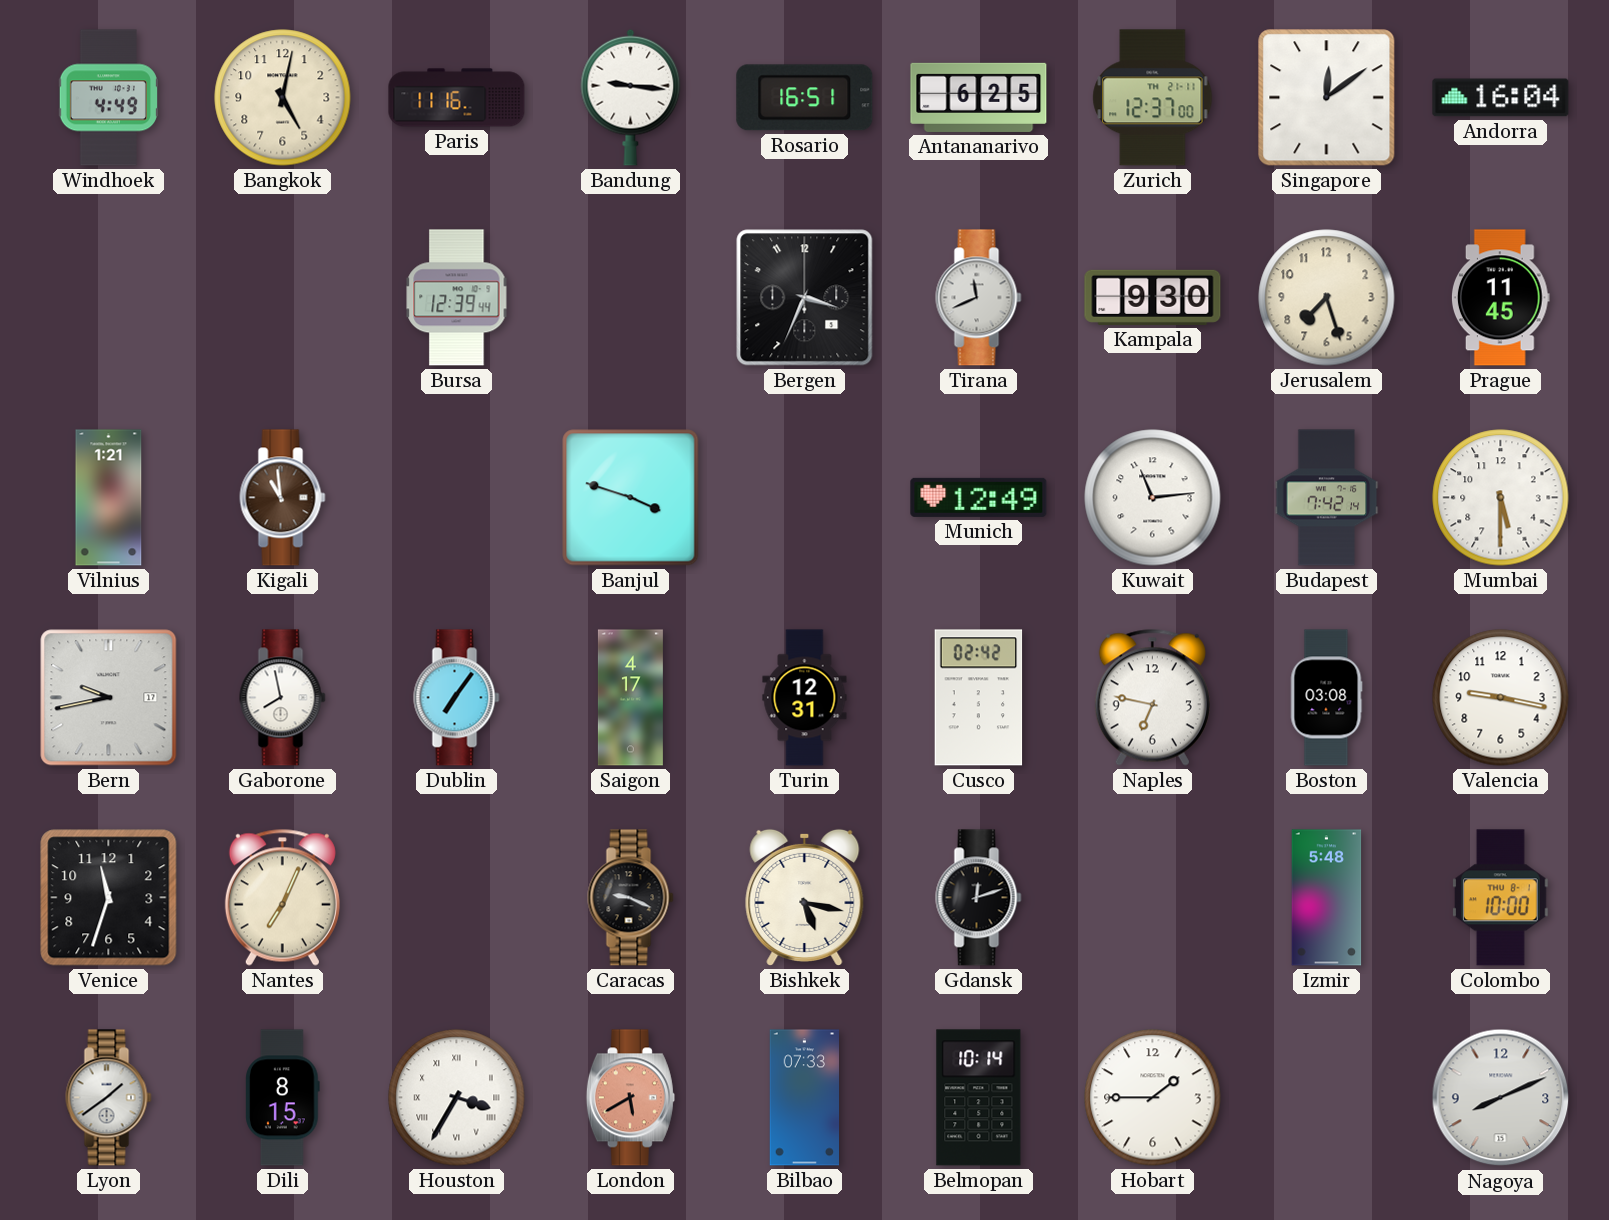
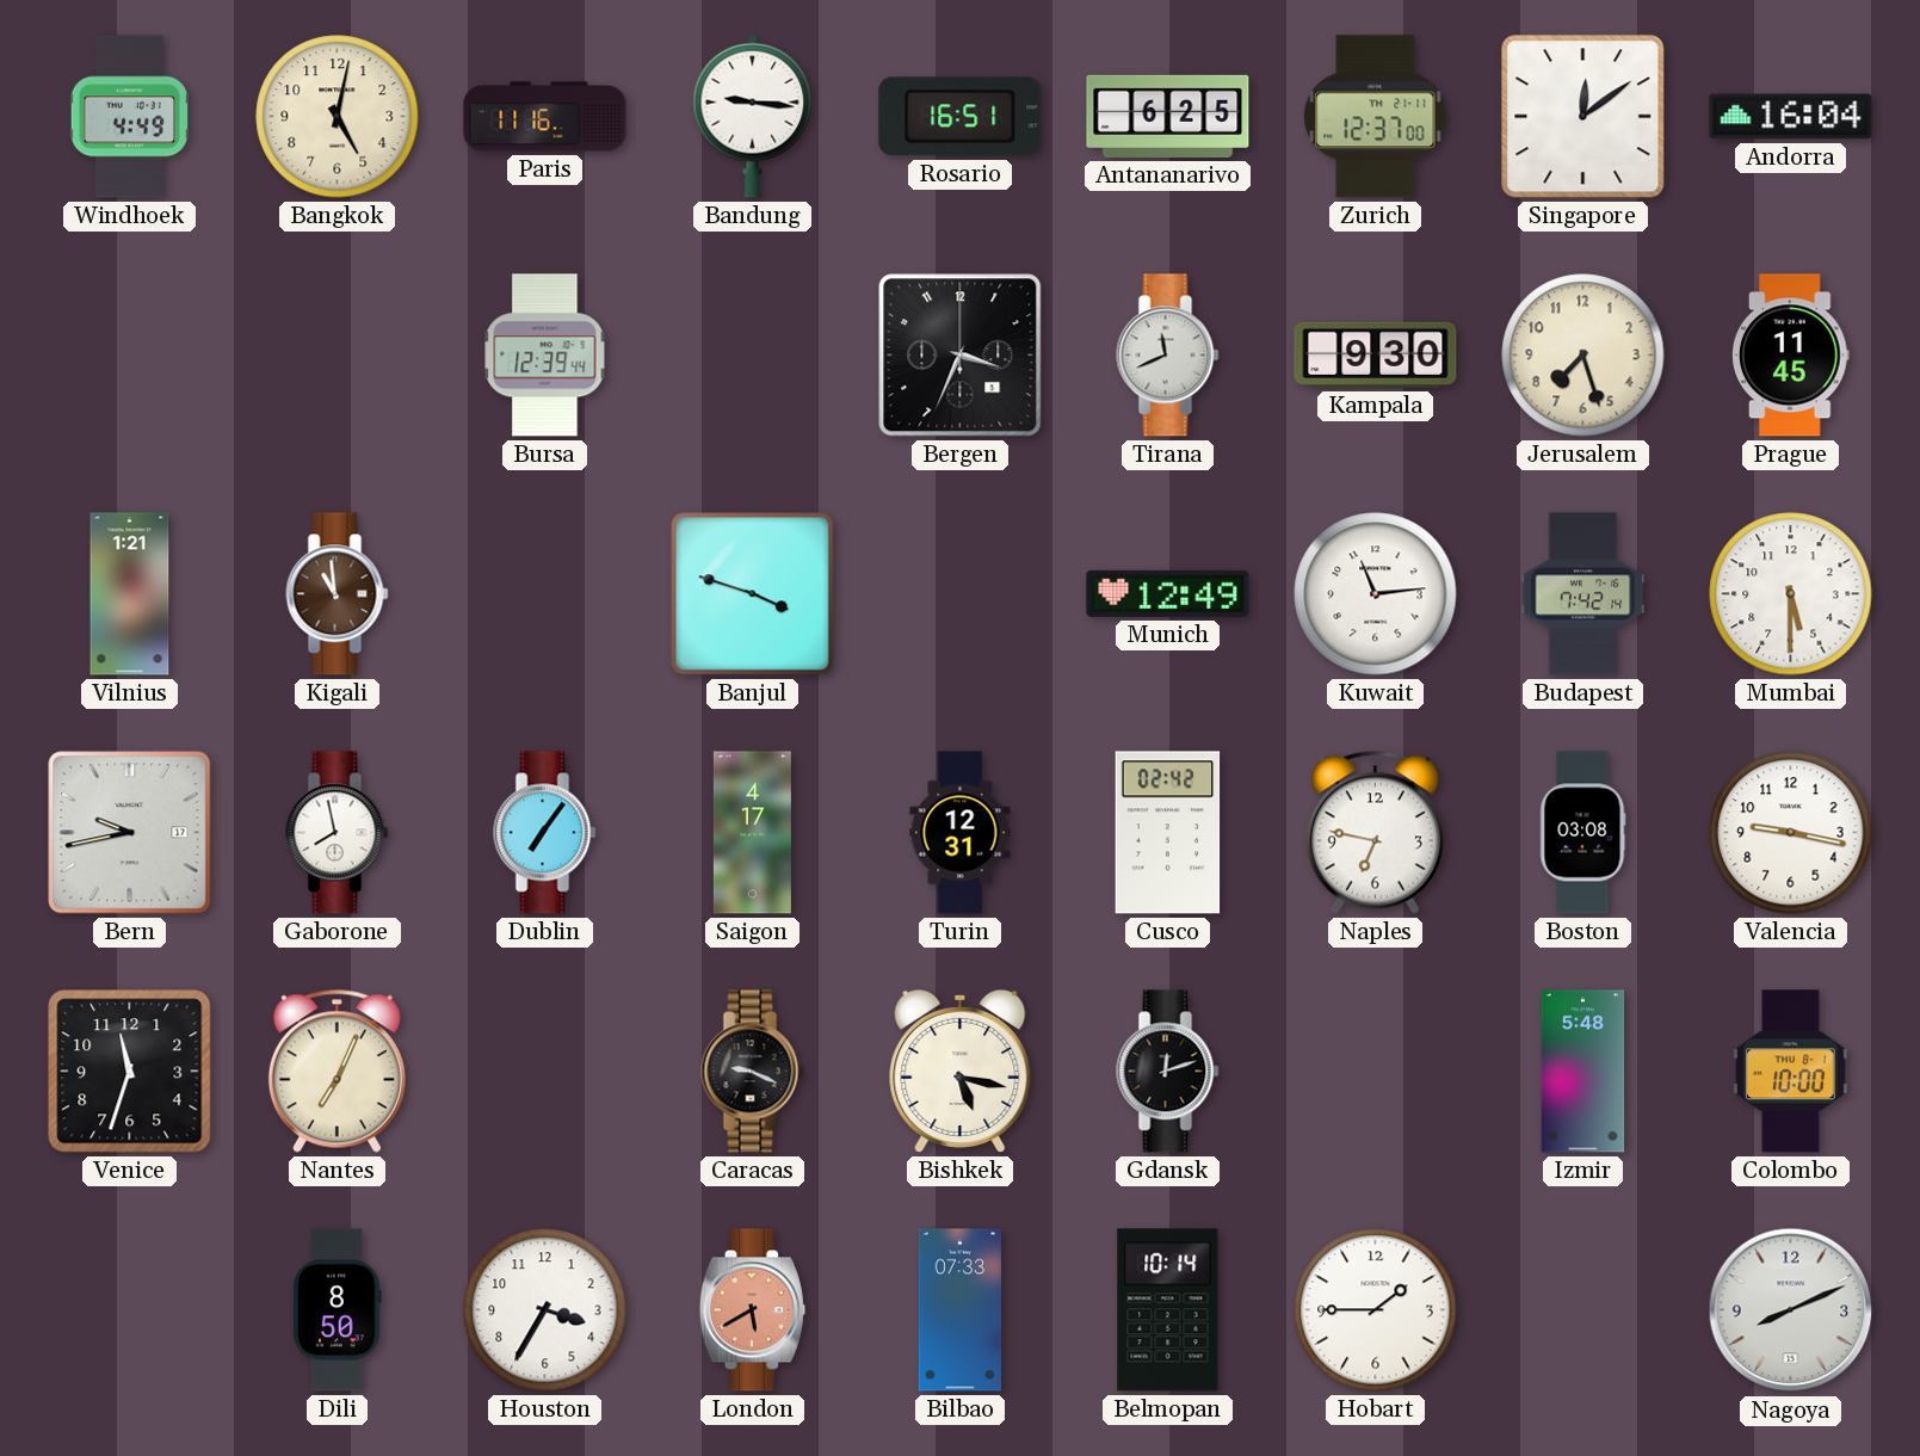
Lyon: 1:39 -> none
Dili: 8:15 -> 8:50
Houston numerals: Roman -> Arabic
